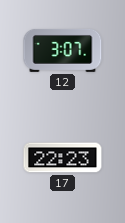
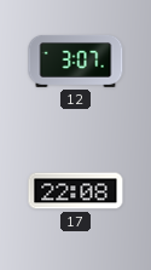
17: 22:23 -> 22:08
